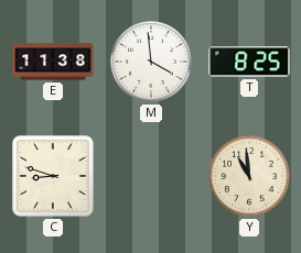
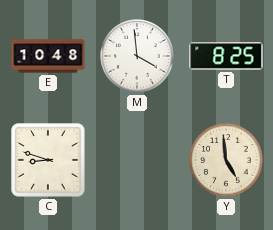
E: 11:38 -> 10:48
Y: 10:59 -> 4:59
